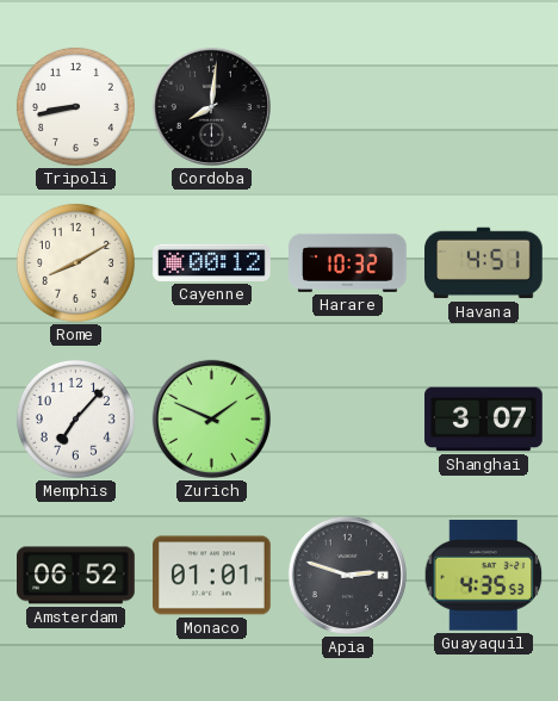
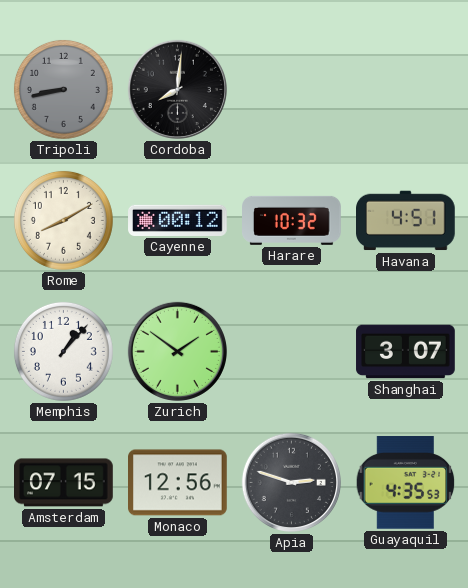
Tripoli dial: white -> grey
Memphis: 7:07 -> 1:07
Zurich: 1:49 -> 1:51
Amsterdam: 06:52 -> 07:15
Monaco: 01:01 -> 12:56
